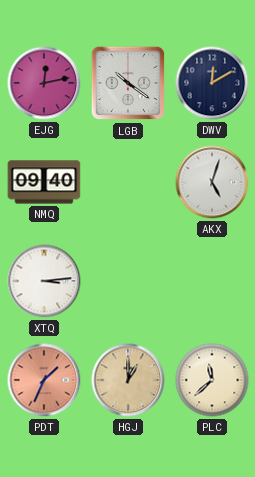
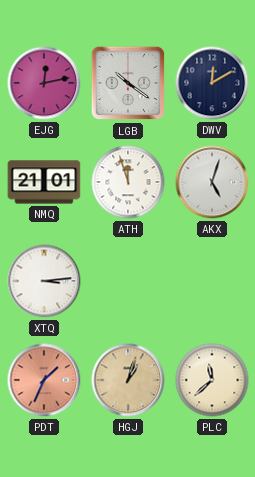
NMQ: 09:40 -> 21:01
ATH: none -> 11:57
HGJ: 1:00 -> 1:03
